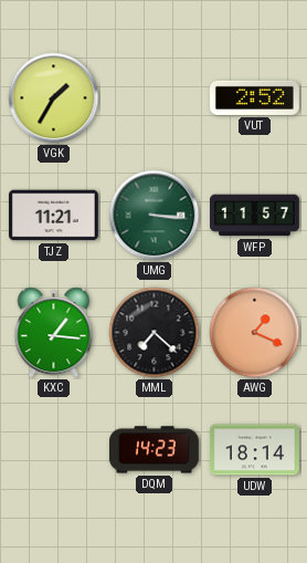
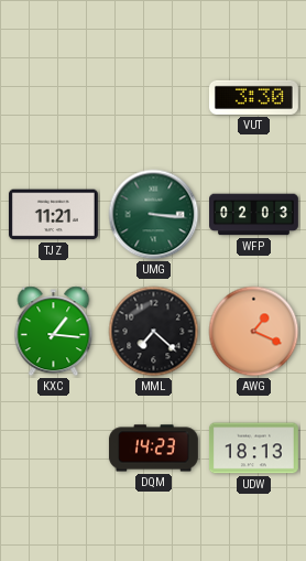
VGK: 1:35 -> none
VUT: 2:52 -> 3:30
WFP: 11:57 -> 02:03
UDW: 18:14 -> 18:13
